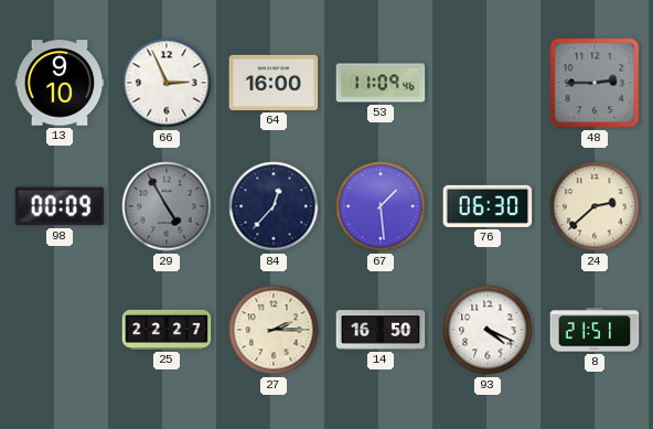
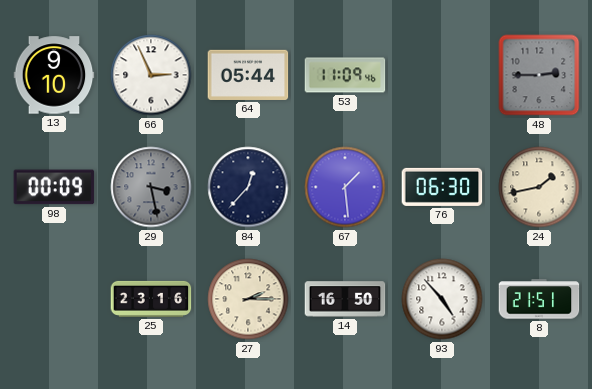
64: 16:00 -> 05:44
29: 4:55 -> 3:28
24: 2:38 -> 1:43
25: 22:27 -> 23:16
93: 4:19 -> 4:53
